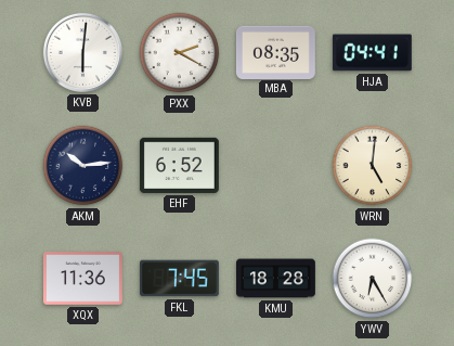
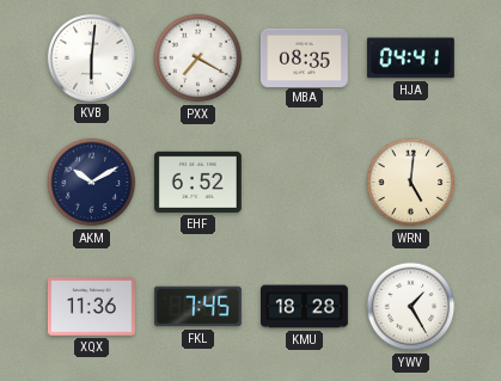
PXX: 2:20 -> 7:20
AKM: 10:14 -> 10:10
YWV: 6:25 -> 1:25
